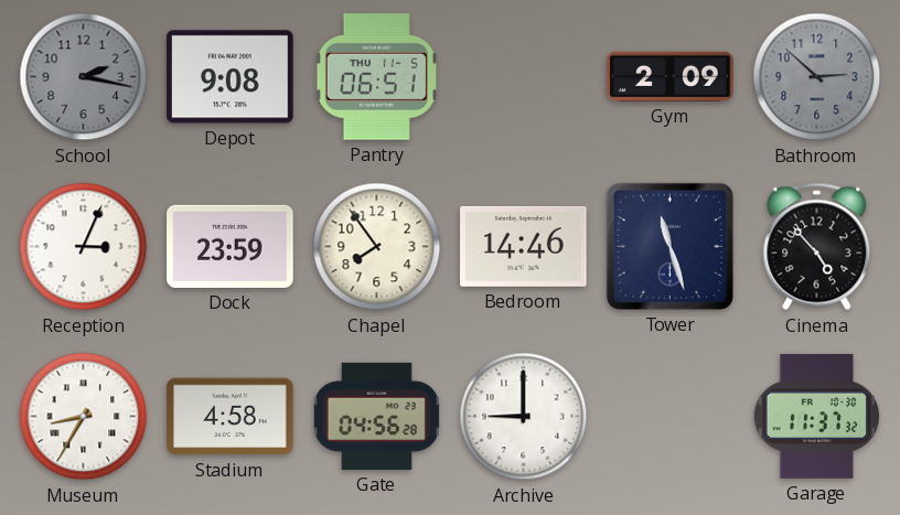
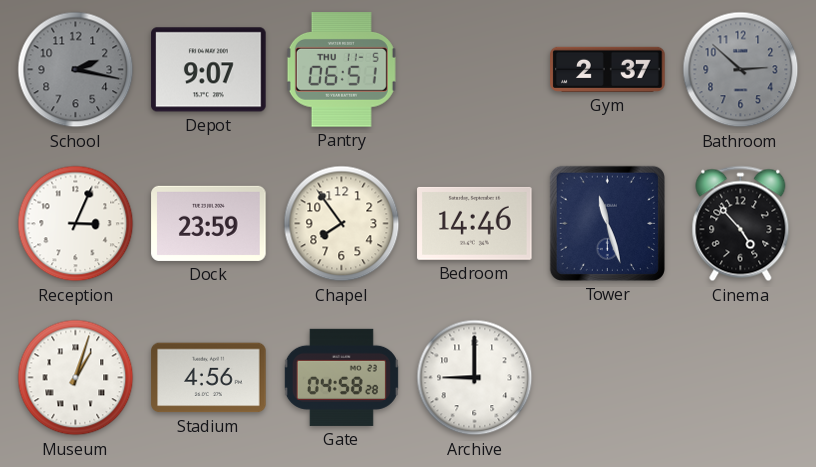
Depot: 9:08 -> 9:07
Gym: 2:09 -> 2:37
Museum: 8:35 -> 1:03
Stadium: 4:58 -> 4:56
Gate: 04:56 -> 04:58
Garage: 11:37 -> none
